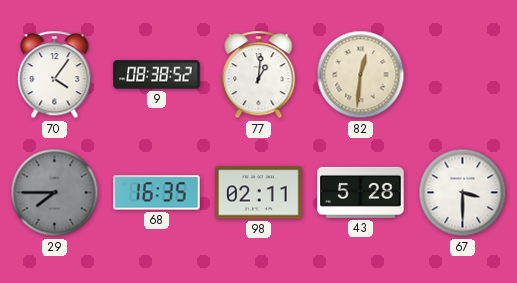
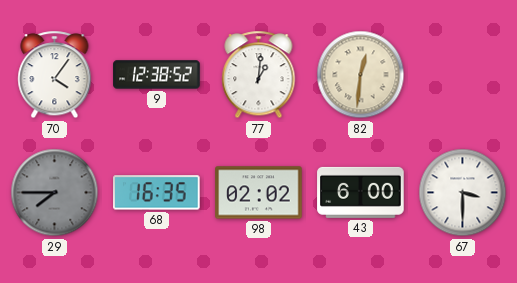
9: 08:38 -> 12:38
98: 02:11 -> 02:02
43: 5:28 -> 6:00
